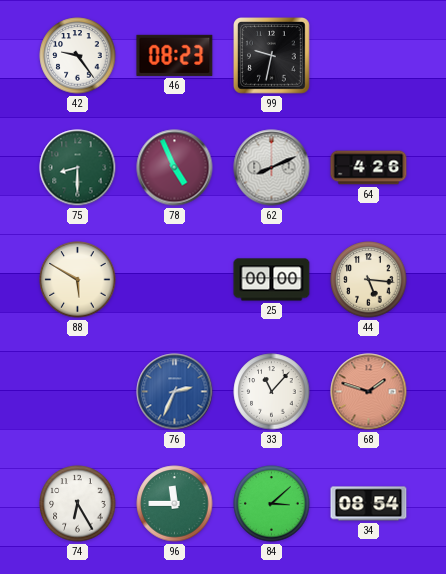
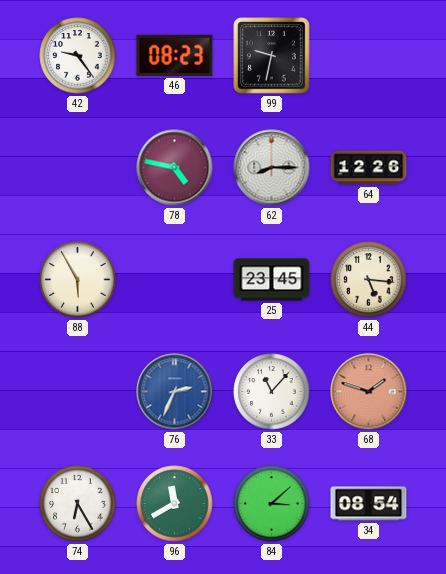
75: 8:30 -> none
78: 4:56 -> 4:47
62: 8:11 -> 8:15
64: 4:26 -> 12:26
88: 5:50 -> 5:55
25: 00:00 -> 23:45
96: 11:45 -> 11:40
